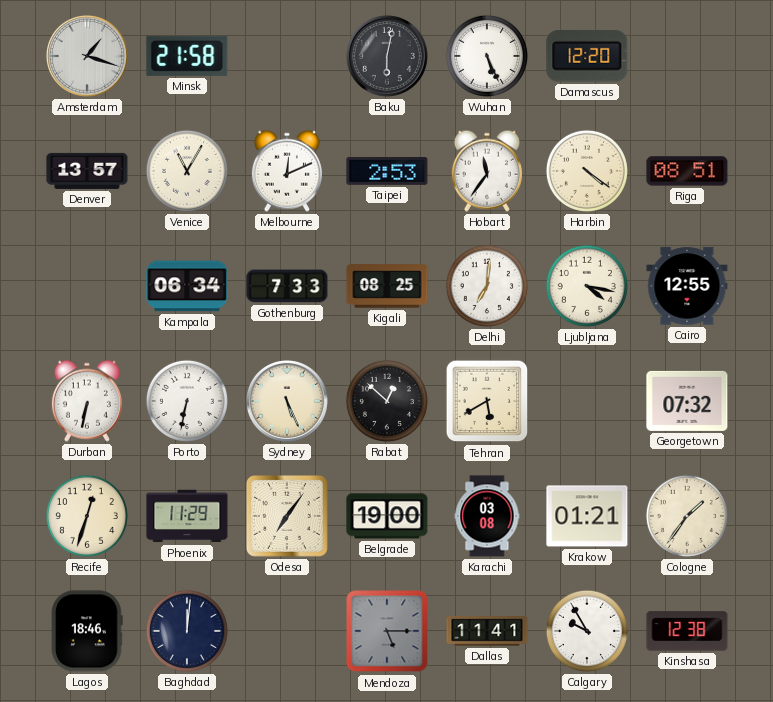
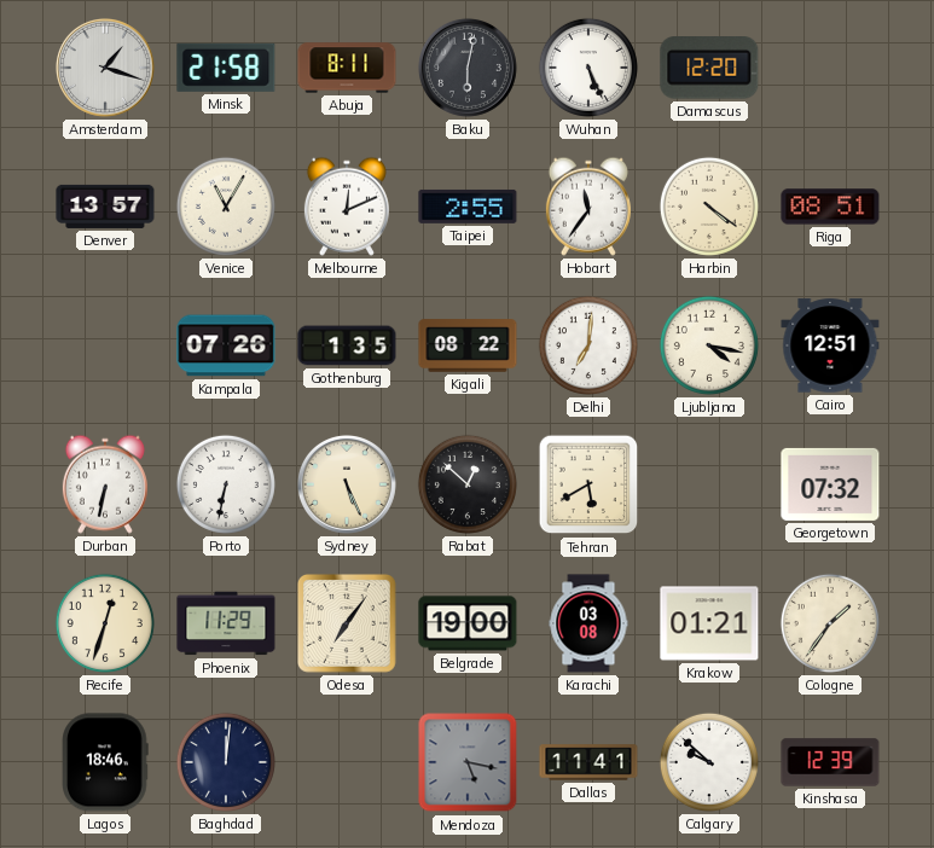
Abuja: none -> 8:11
Taipei: 2:53 -> 2:55
Kampala: 06:34 -> 07:26
Gothenburg: 7:33 -> 1:35
Kigali: 08:25 -> 08:22
Cairo: 12:55 -> 12:51
Mendoza: 5:15 -> 5:17
Calgary: 9:55 -> 9:52
Kinshasa: 12:38 -> 12:39
